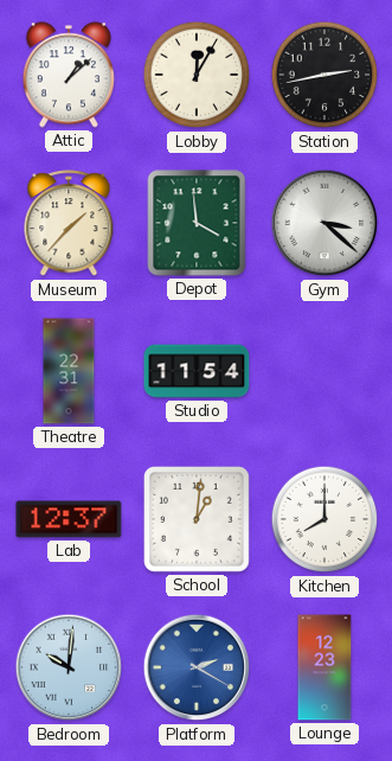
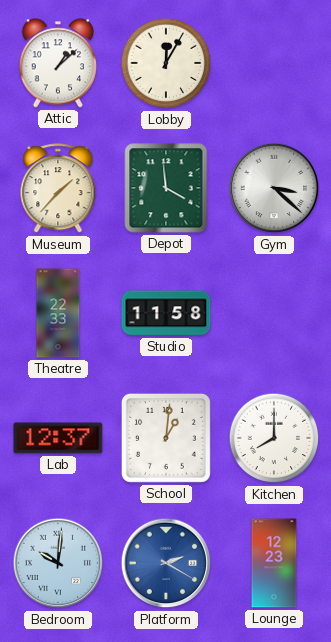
Station: 2:43 -> none
Theatre: 22:31 -> 22:33
Studio: 11:54 -> 11:58
